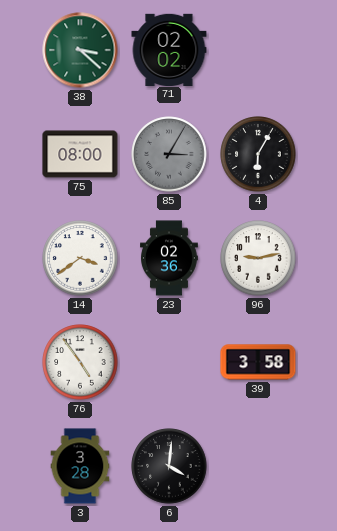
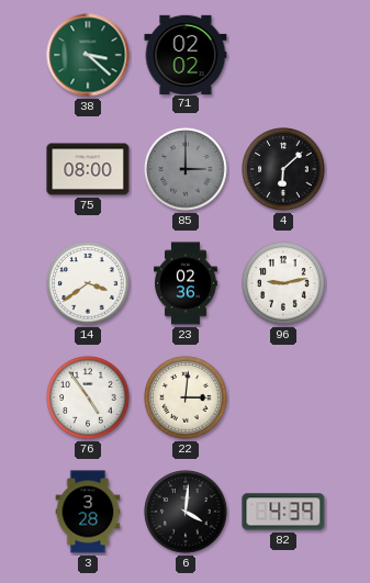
85: 3:05 -> 3:00
4: 6:05 -> 6:08
22: none -> 3:01
39: 3:58 -> none
82: none -> 4:39
